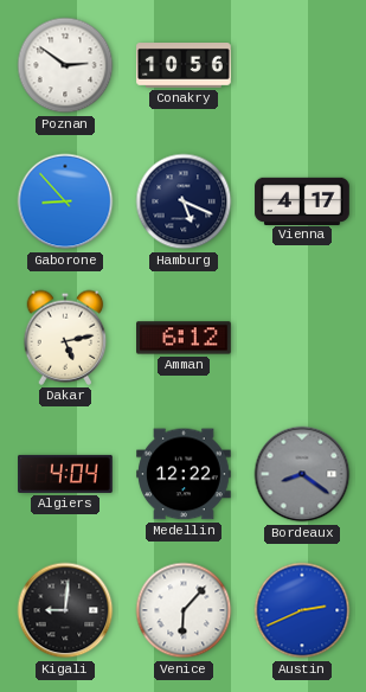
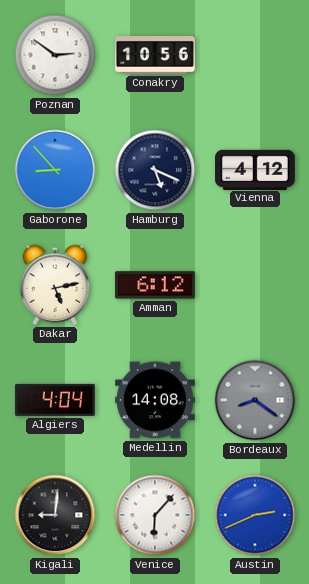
Vienna: 4:17 -> 4:12
Medellin: 12:22 -> 14:08
